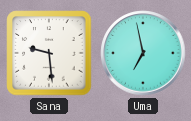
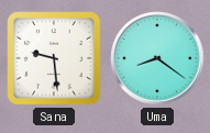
Uma: 6:58 -> 8:21
